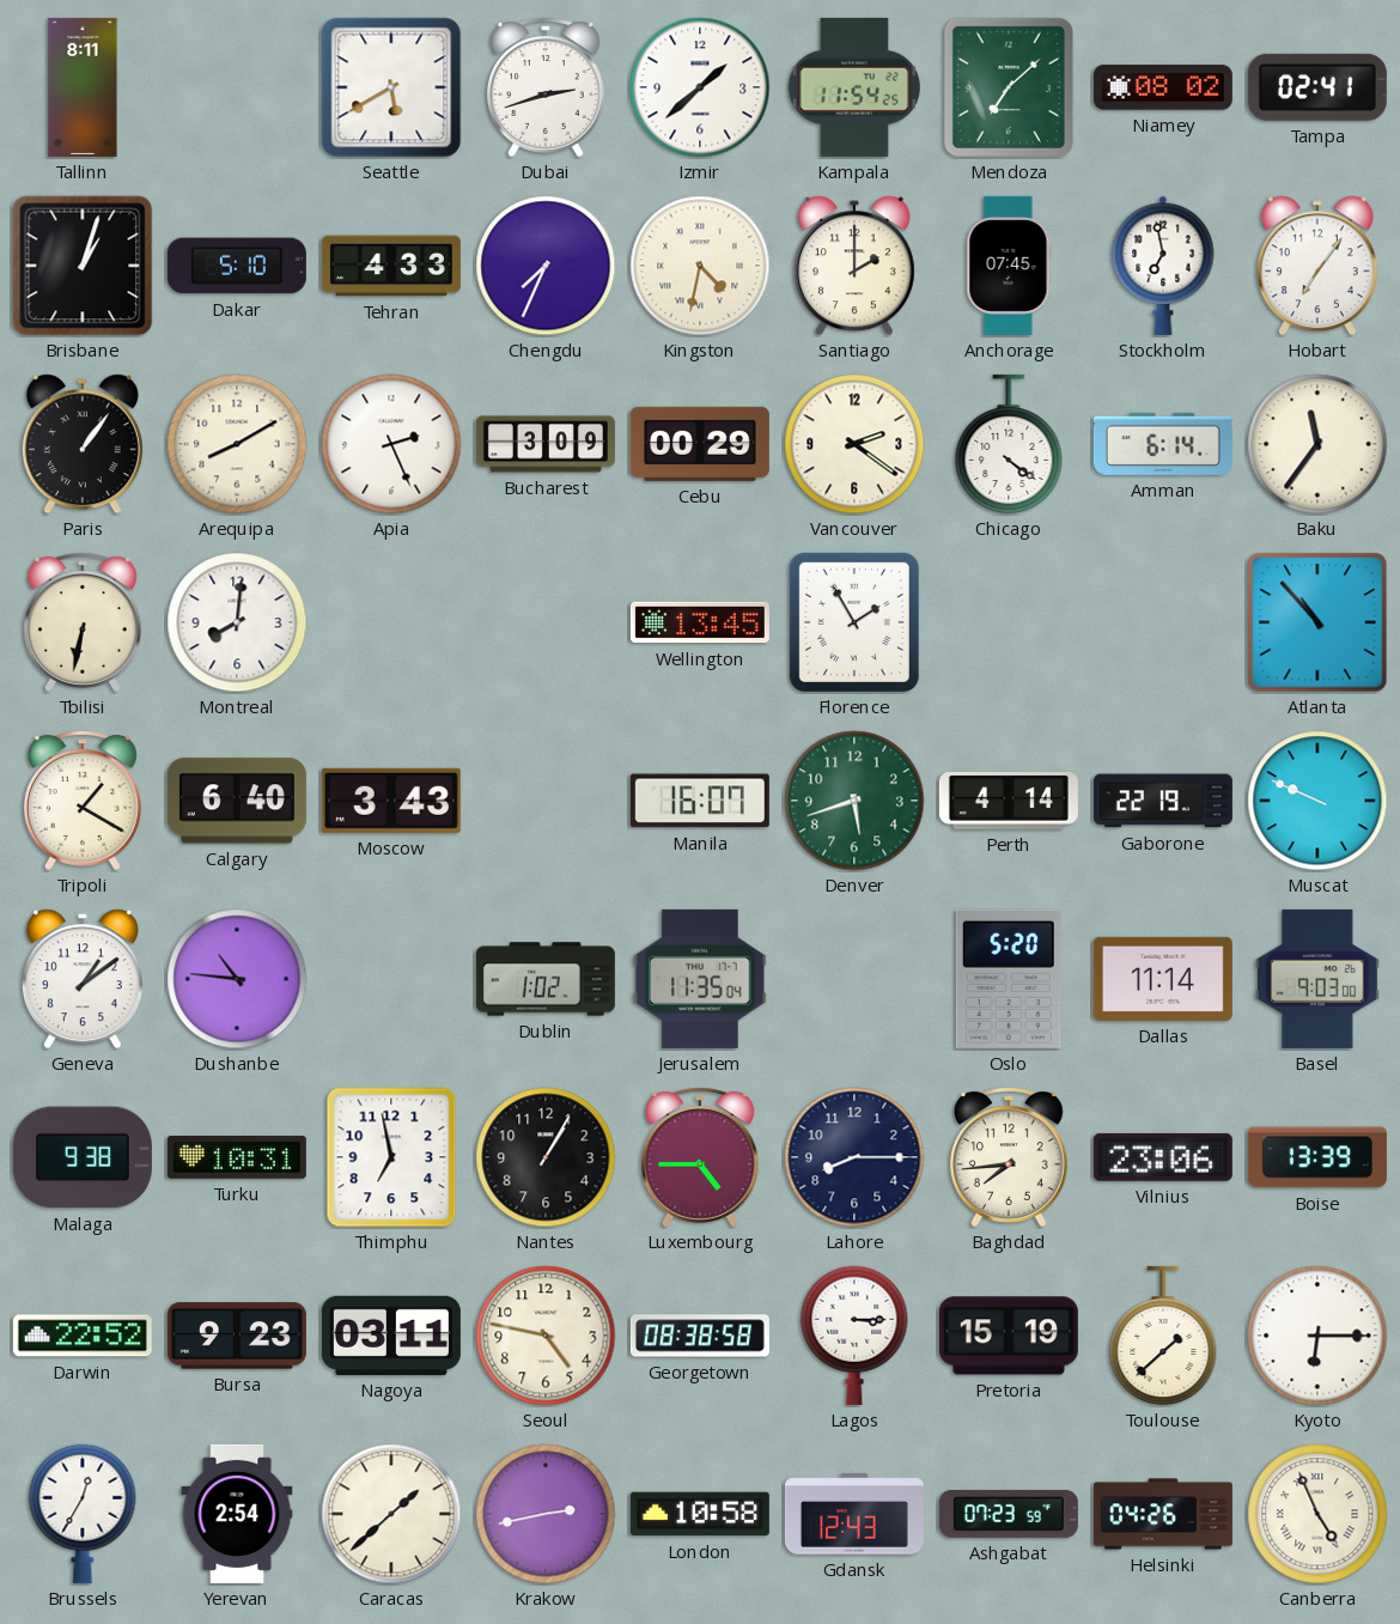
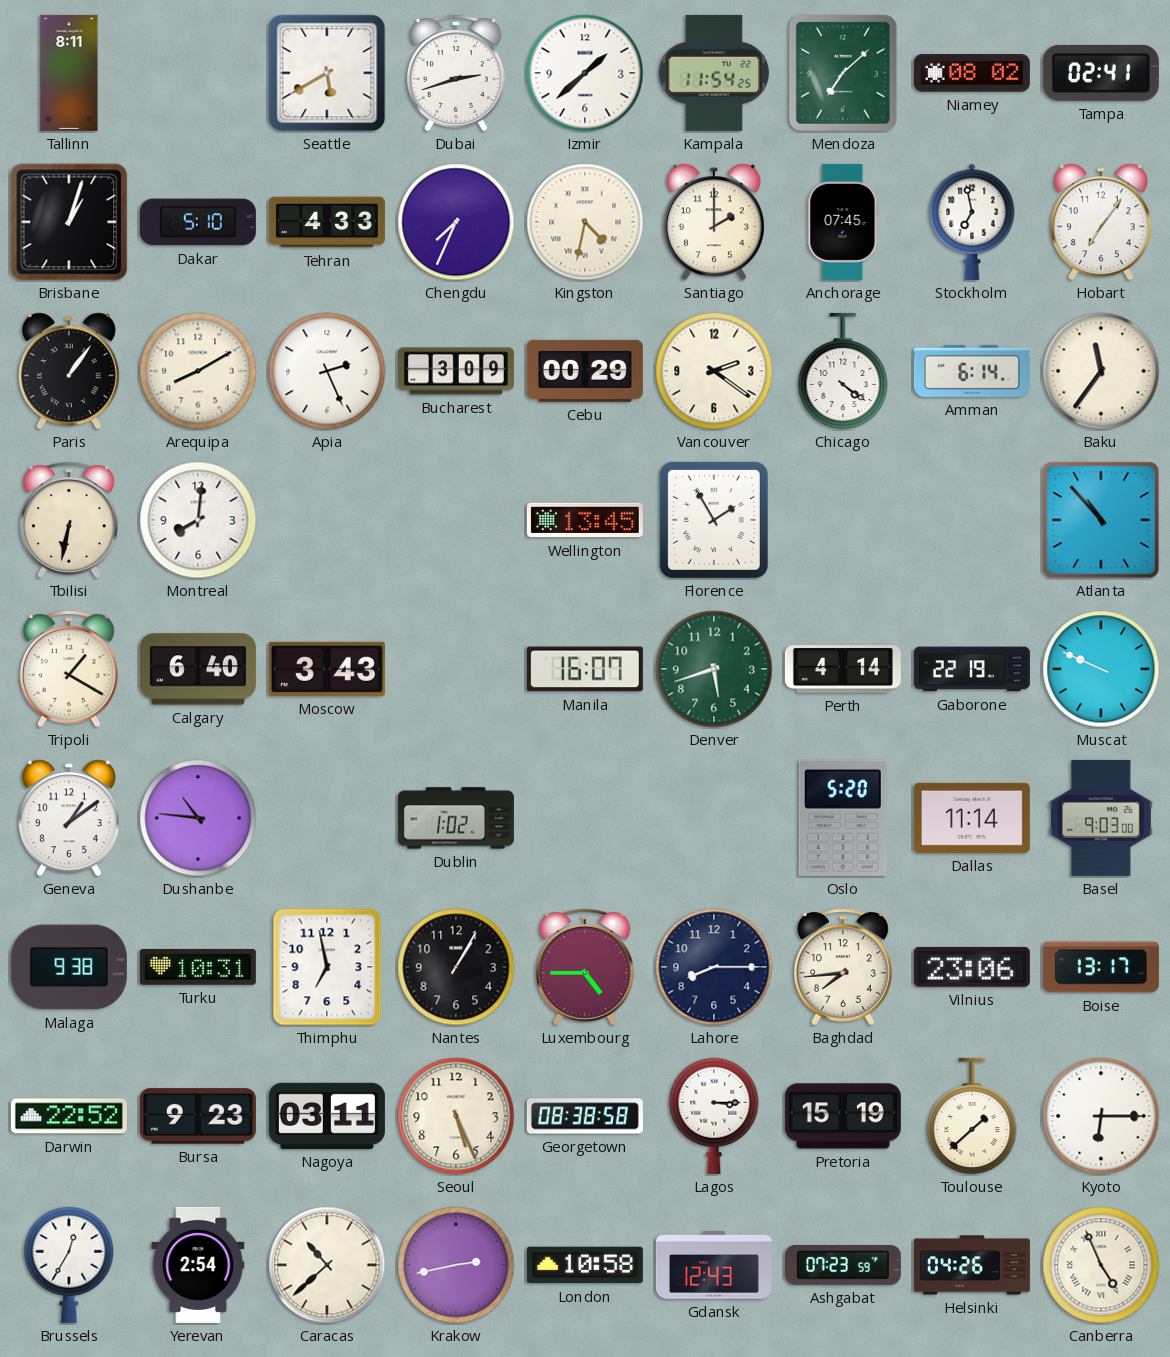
Jerusalem: 11:35 -> none
Boise: 13:39 -> 13:17
Seoul: 4:47 -> 5:26
Caracas: 1:38 -> 10:38
